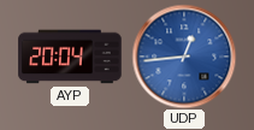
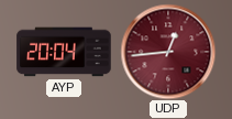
UDP dial: blue -> burgundy
